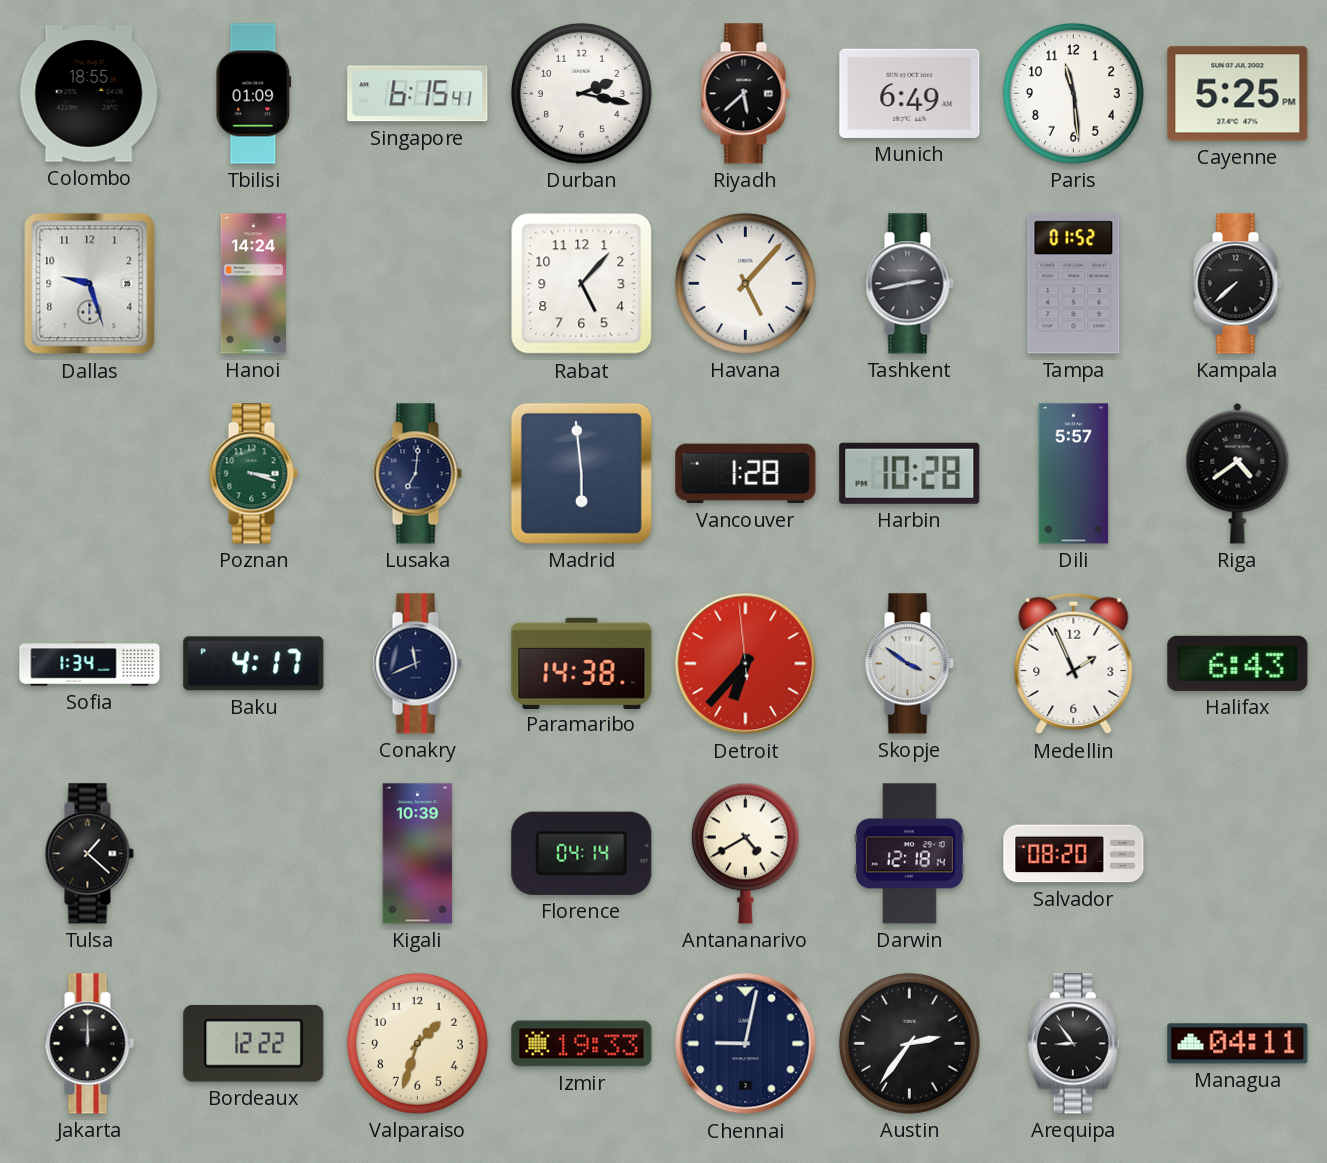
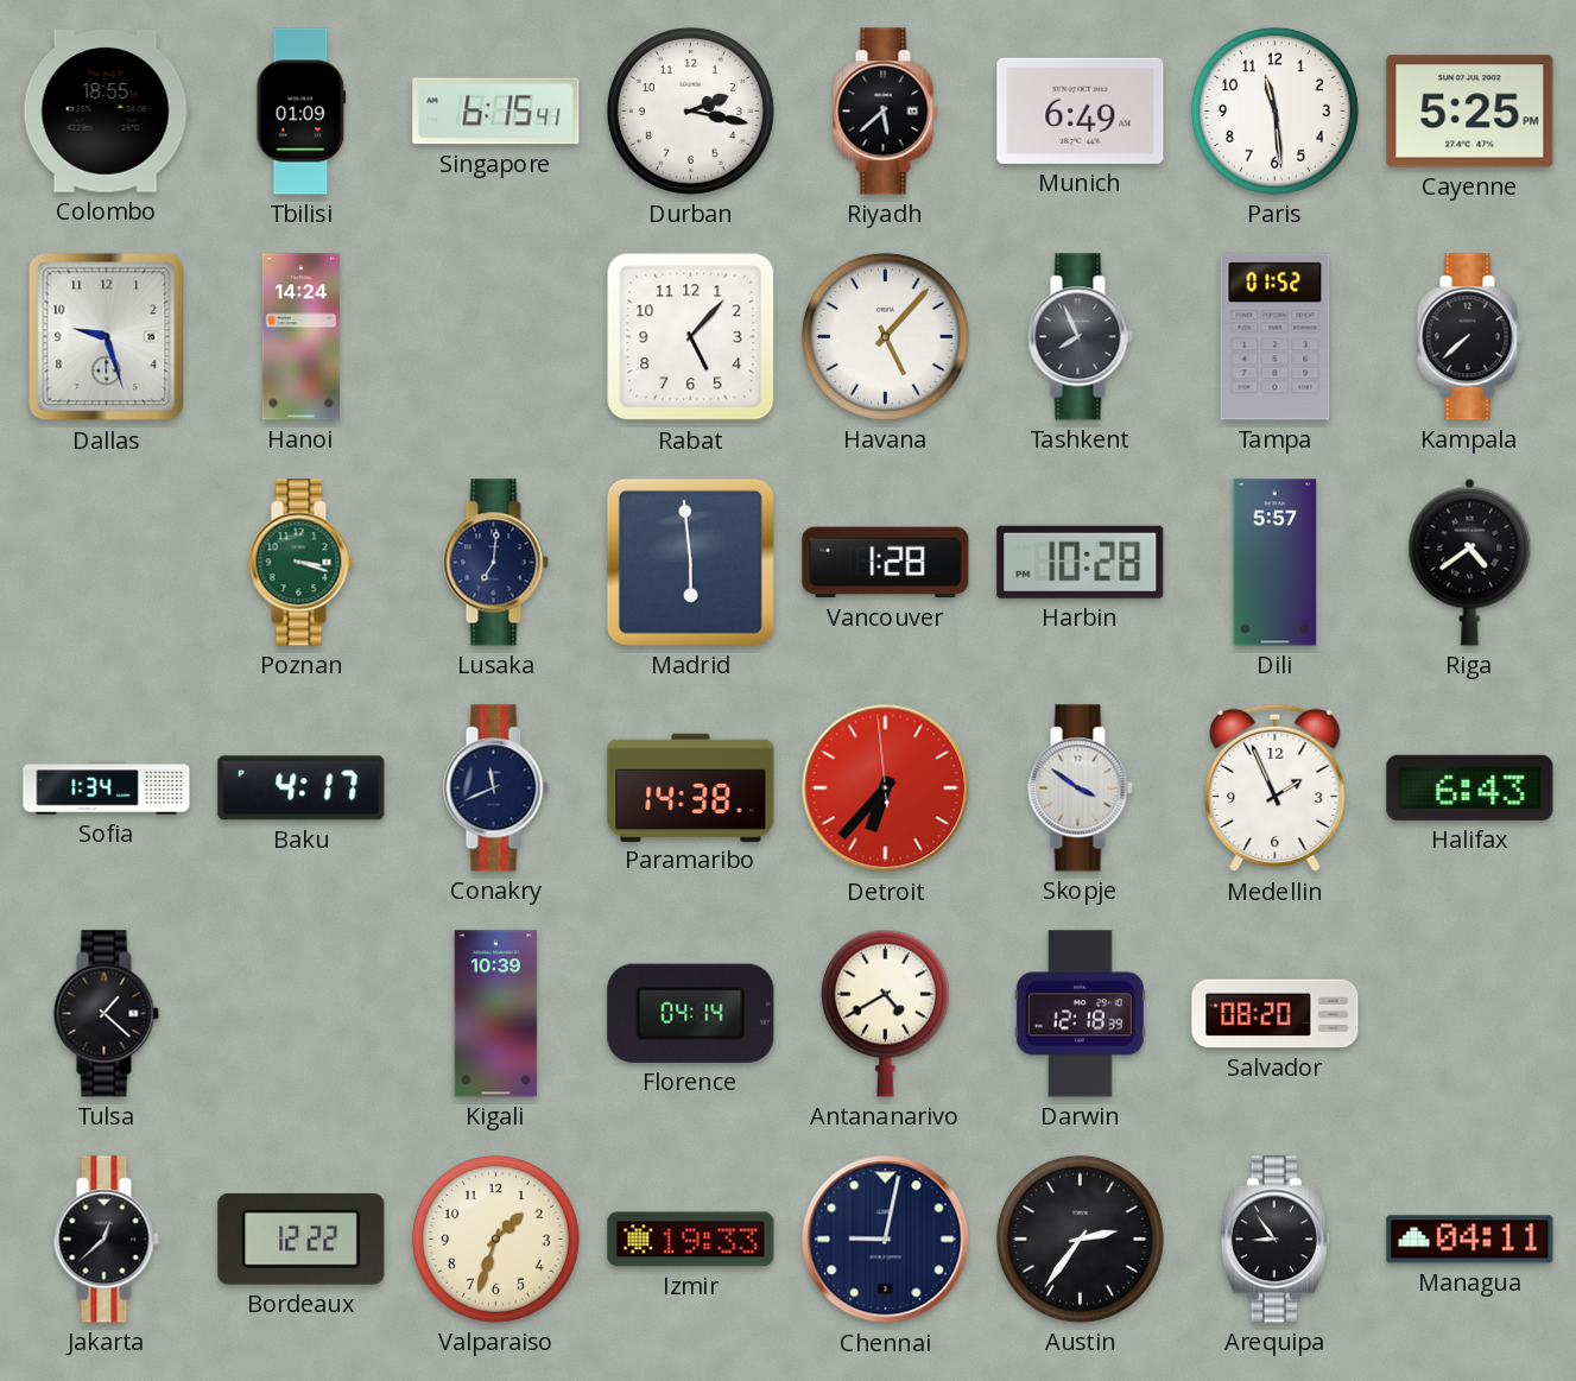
Tashkent: 2:43 -> 7:56
Darwin: 12:18:14 -> 12:18:39
Jakarta: 12:00 -> 12:38
